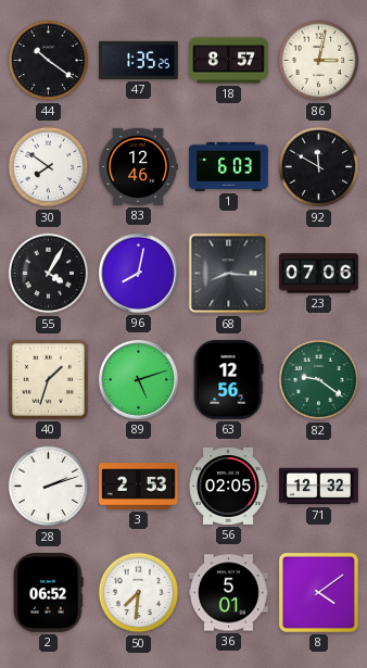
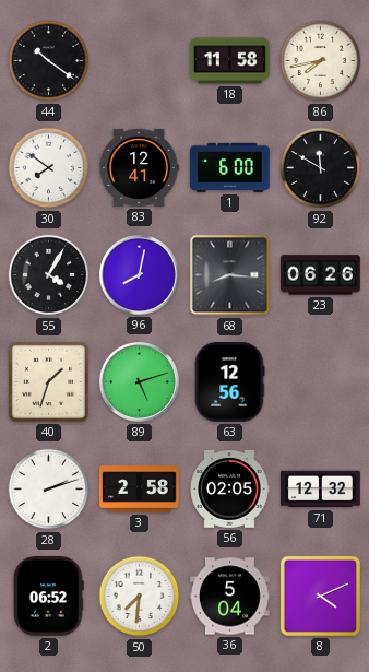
47: 1:35 -> none
18: 8:57 -> 11:58
86: 3:02 -> 7:43
83: 12:46 -> 12:41
1: 6:03 -> 6:00
23: 07:06 -> 06:26
82: 9:21 -> none
3: 2:53 -> 2:58
36: 5:01 -> 5:04
8: 4:09 -> 4:11
